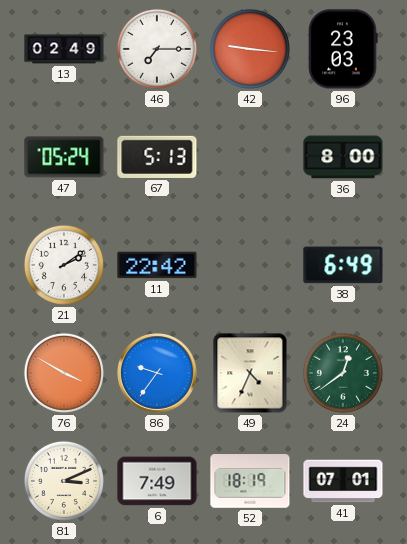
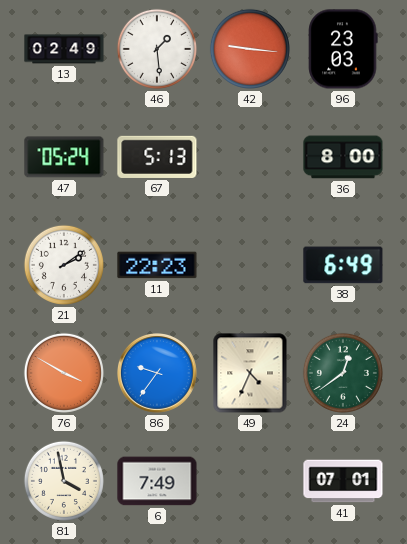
46: 7:15 -> 1:29
11: 22:42 -> 22:23
81: 3:11 -> 3:58
52: 18:19 -> none
